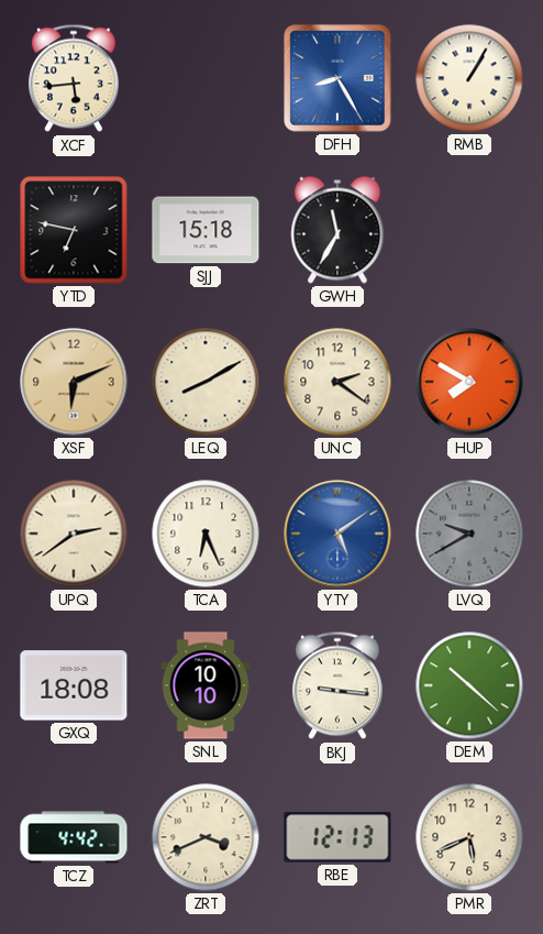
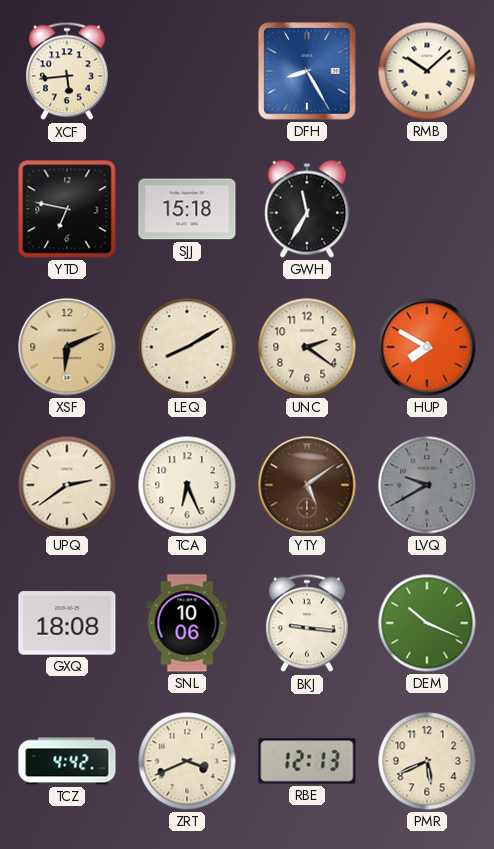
RMB: 1:05 -> 10:08
YTY dial: blue -> brown
SNL: 10:10 -> 10:06
DEM: 10:22 -> 10:19
